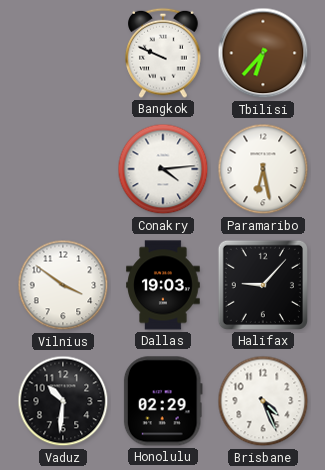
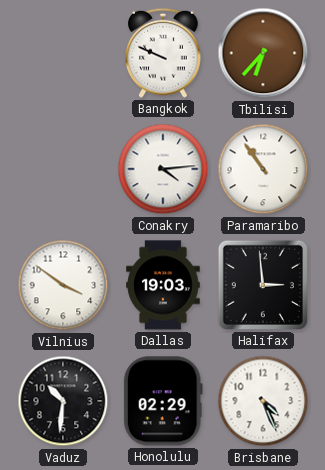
Paramaribo: 6:28 -> 10:54
Halifax: 9:07 -> 2:59
